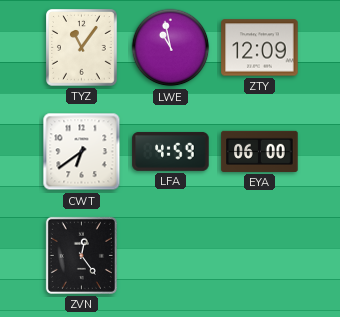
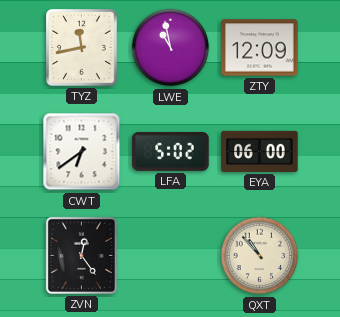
TYZ: 11:06 -> 11:43
LFA: 4:59 -> 5:02
QXT: none -> 10:53
